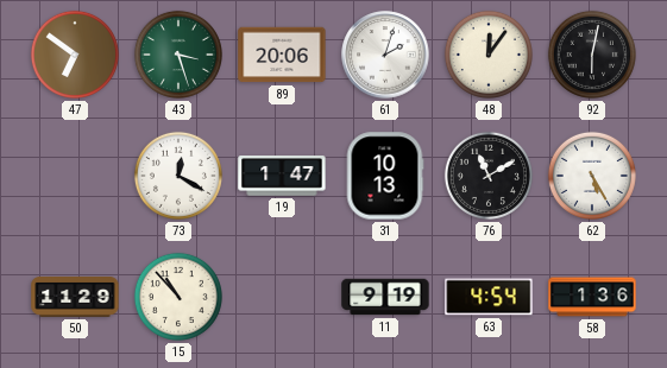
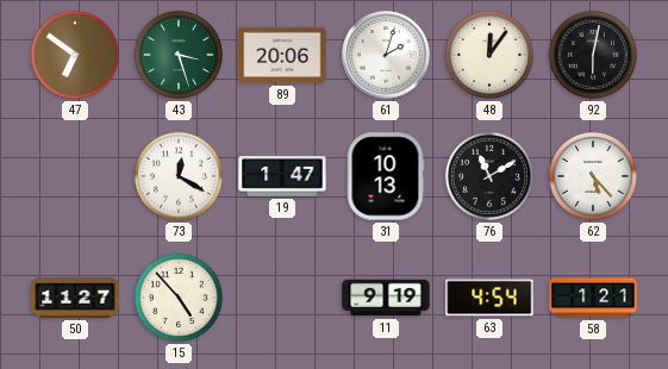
62: 5:25 -> 5:23
50: 11:29 -> 11:27
15: 10:53 -> 4:53
58: 1:36 -> 1:21
